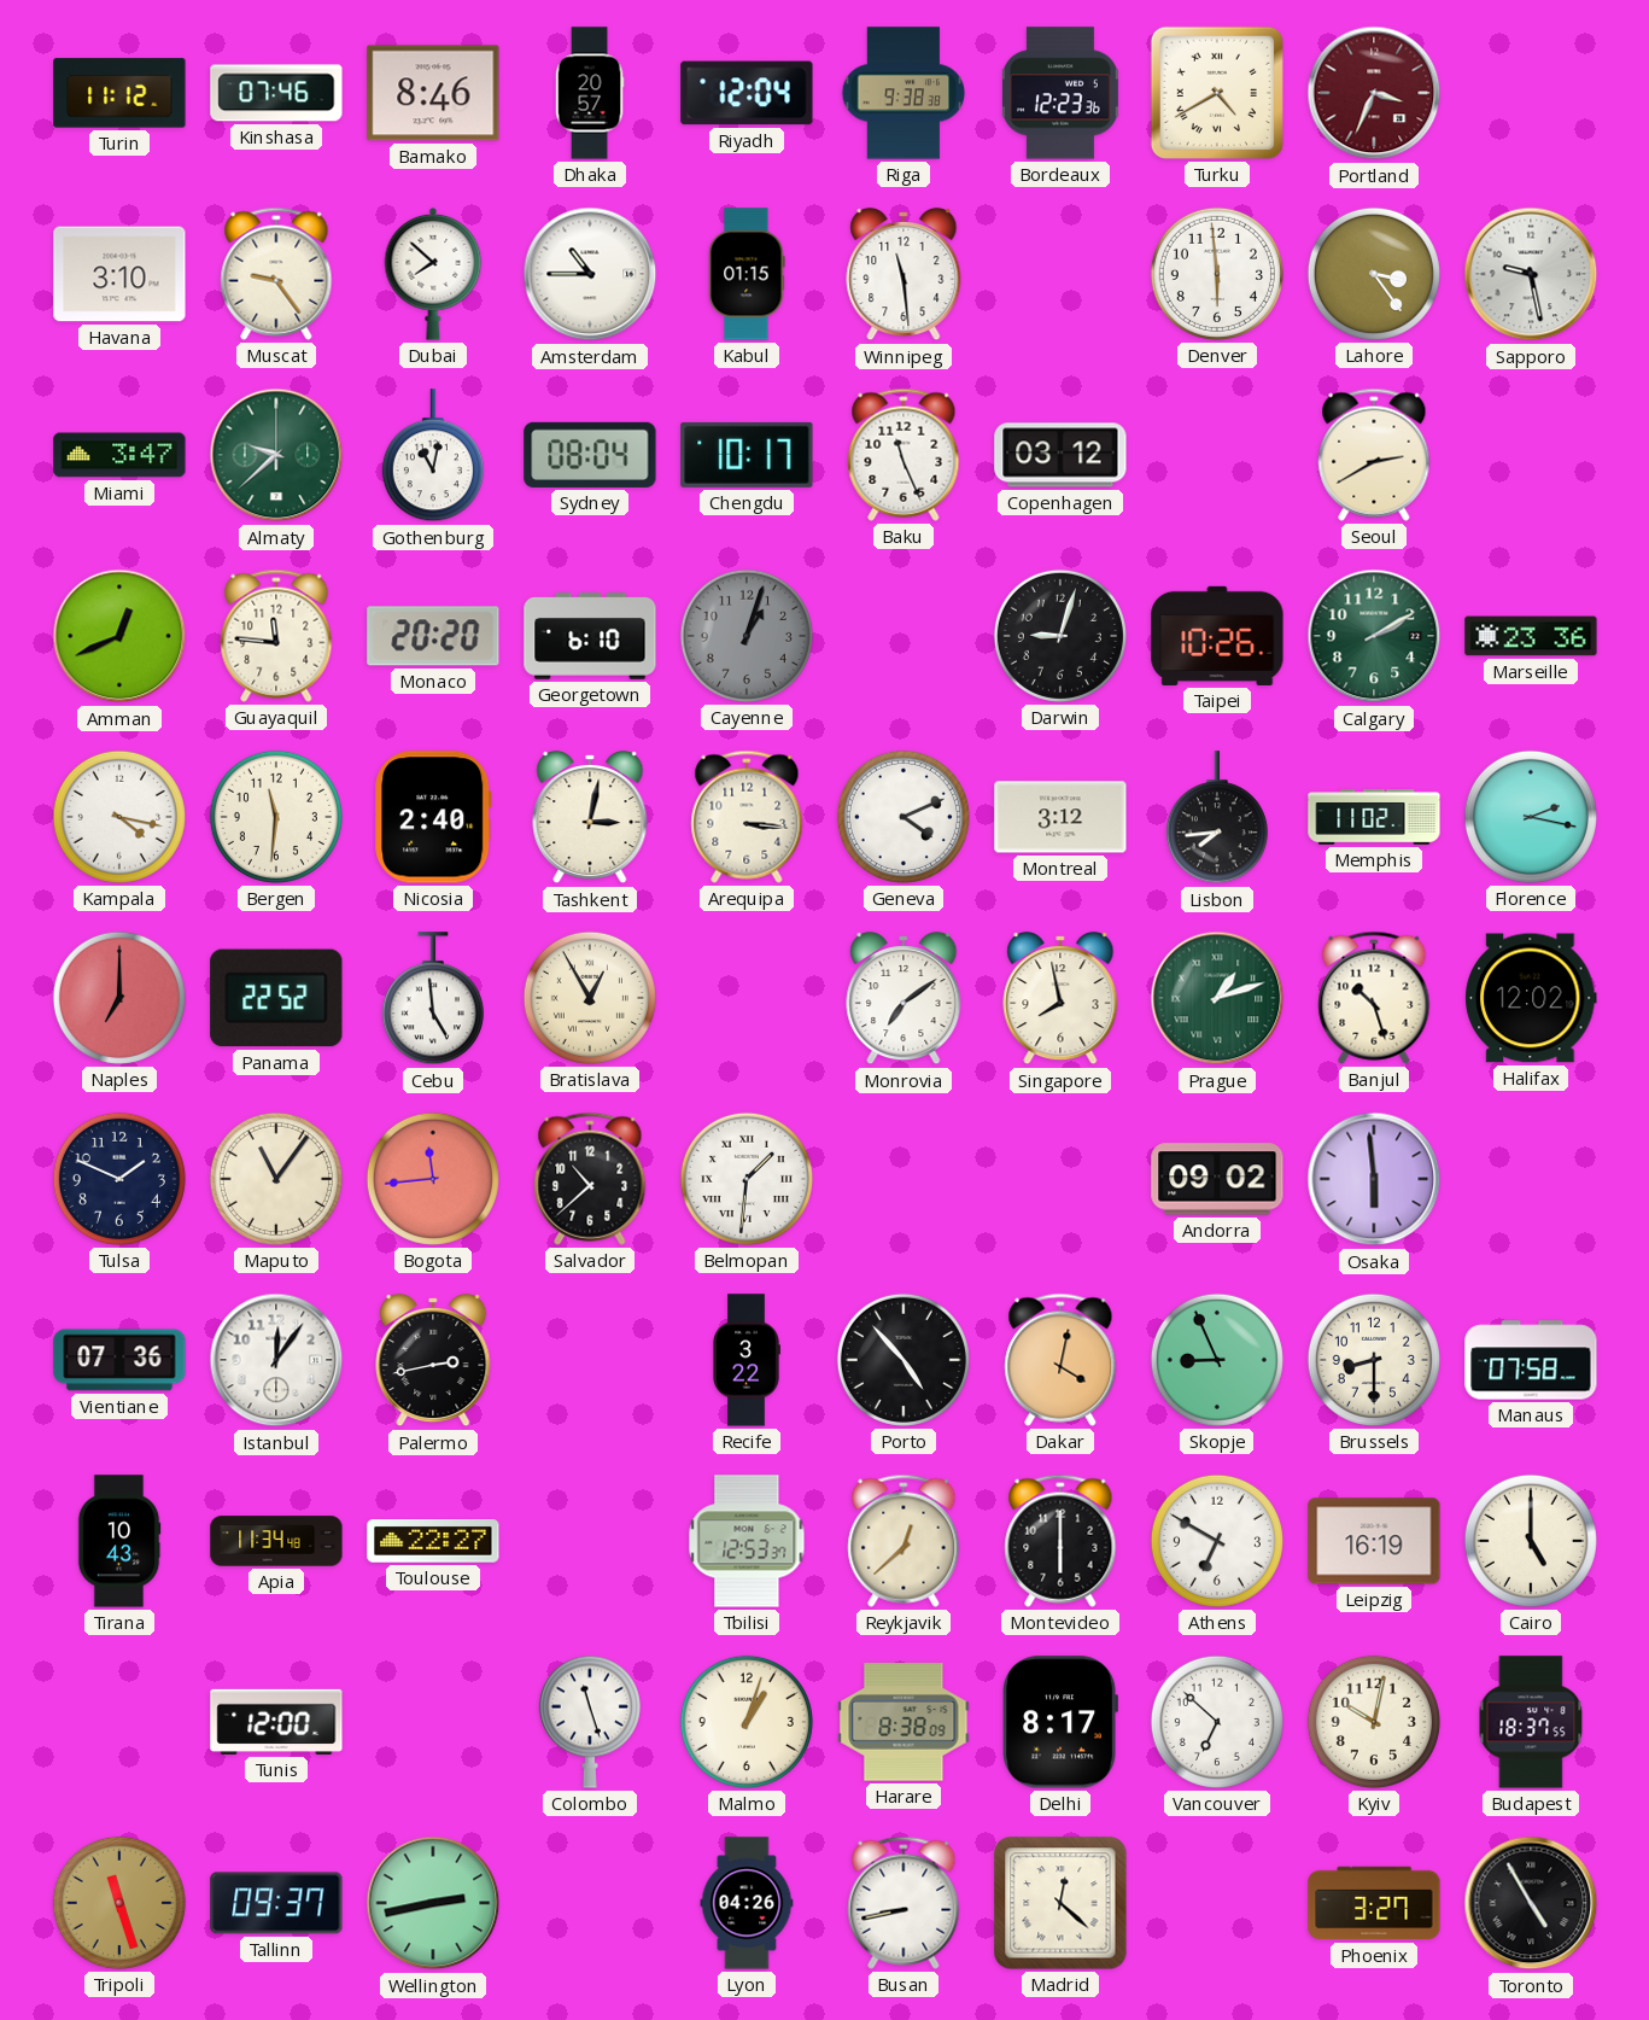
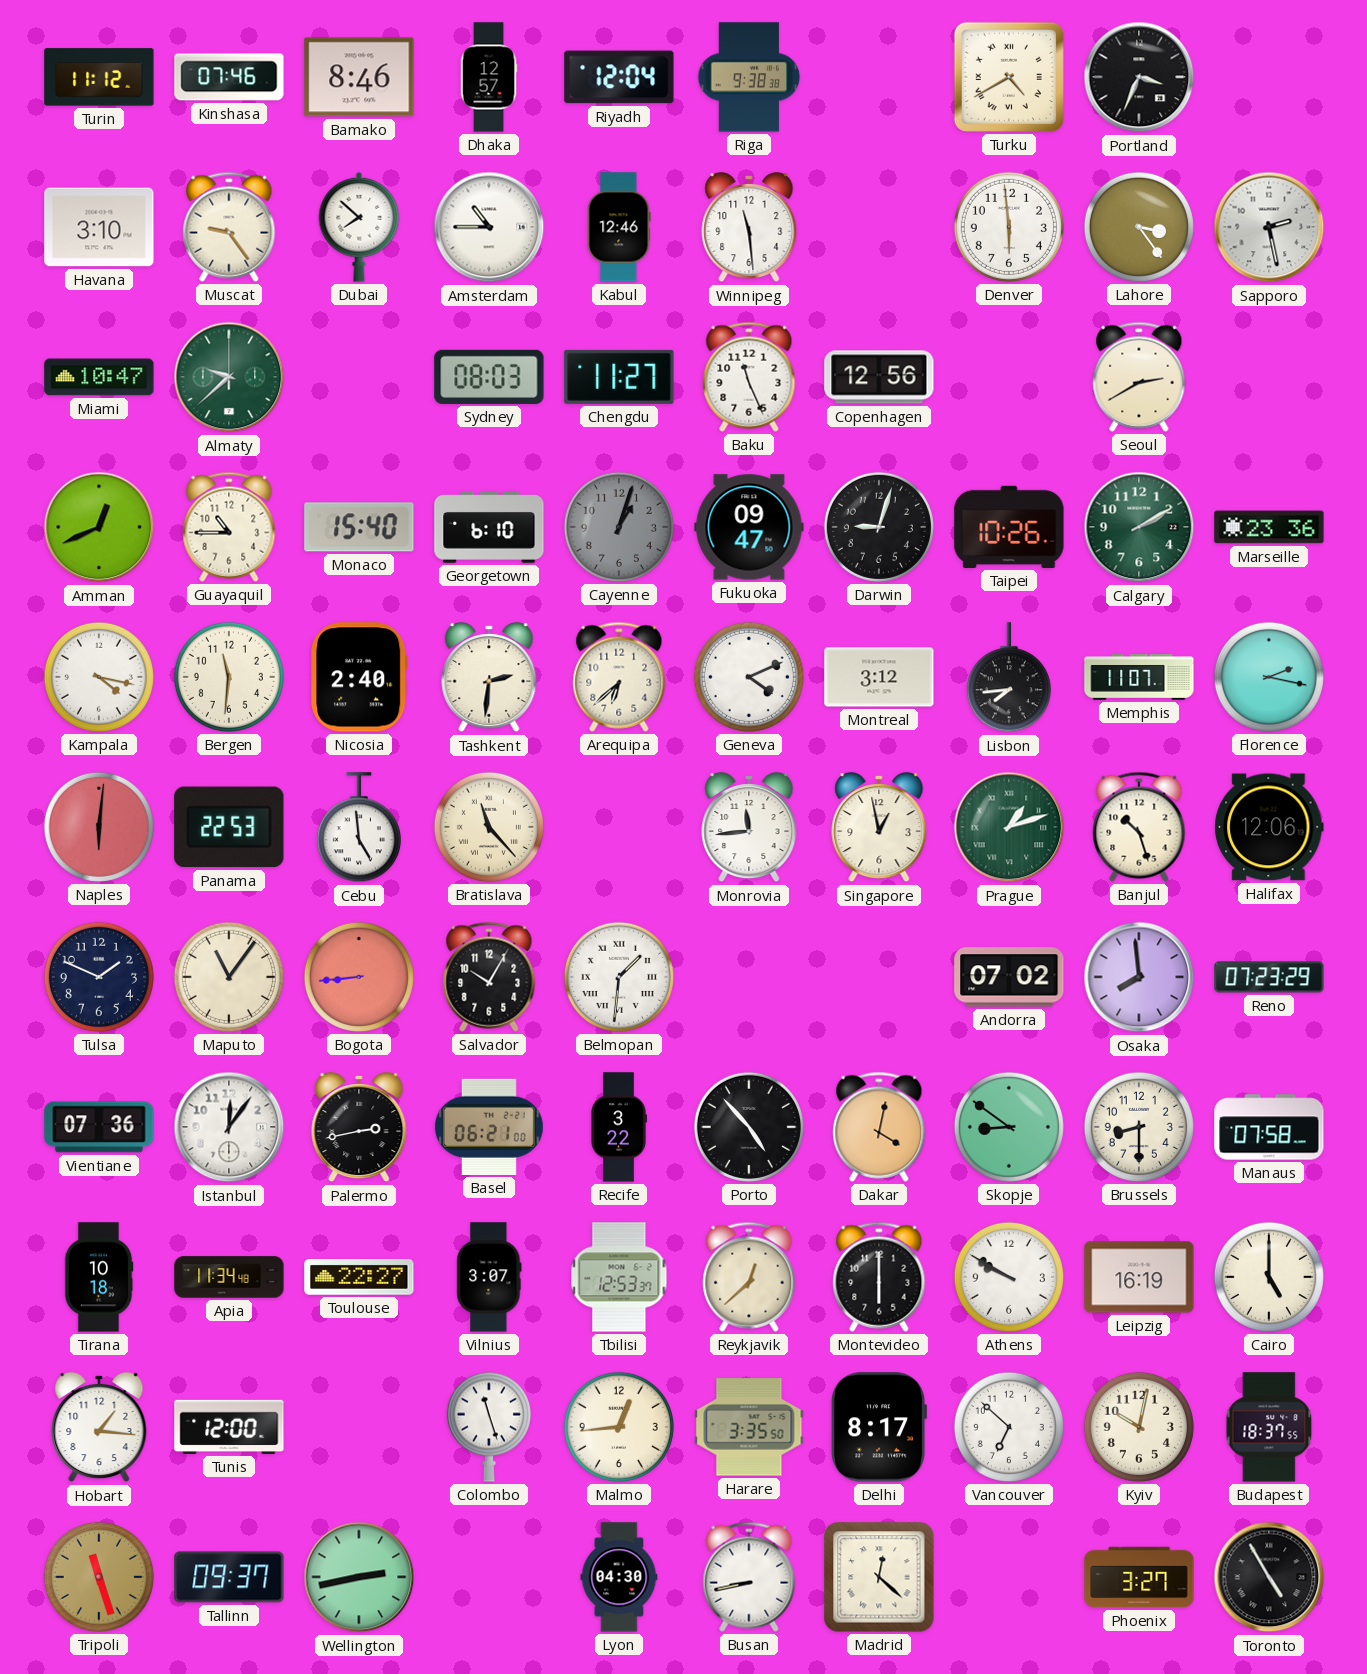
Dhaka: 20:57 -> 12:57
Bordeaux: 12:23 -> none
Portland dial: burgundy -> black
Kabul: 01:15 -> 12:46
Sapporo: 9:28 -> 2:28
Miami: 3:47 -> 10:47
Gothenburg: 11:02 -> none
Sydney: 08:04 -> 08:03
Chengdu: 10:17 -> 11:27
Copenhagen: 03:12 -> 12:56
Guayaquil: 11:46 -> 10:45
Monaco: 20:20 -> 15:40
Fukuoka: none -> 09:47
Tashkent: 3:02 -> 2:31
Arequipa: 3:16 -> 6:38
Memphis: 11:02 -> 11:07
Naples: 7:00 -> 6:01
Panama: 22:52 -> 22:53
Bratislava: 12:55 -> 11:23
Monrovia: 7:09 -> 11:44
Singapore: 7:58 -> 12:58
Halifax: 12:02 -> 12:06
Bogota: 11:44 -> 8:44
Salvador: 10:38 -> 10:05
Andorra: 09:02 -> 07:02
Osaka: 5:59 -> 7:59
Reno: none -> 07:23
Basel: none -> 06:21
Skopje: 8:56 -> 8:51
Tirana: 10:43 -> 10:18
Vilnius: none -> 3:07
Athens: 6:50 -> 9:50
Hobart: none -> 1:16
Malmo: 1:03 -> 12:44
Harare: 8:38 -> 3:35
Lyon: 04:26 -> 04:30
